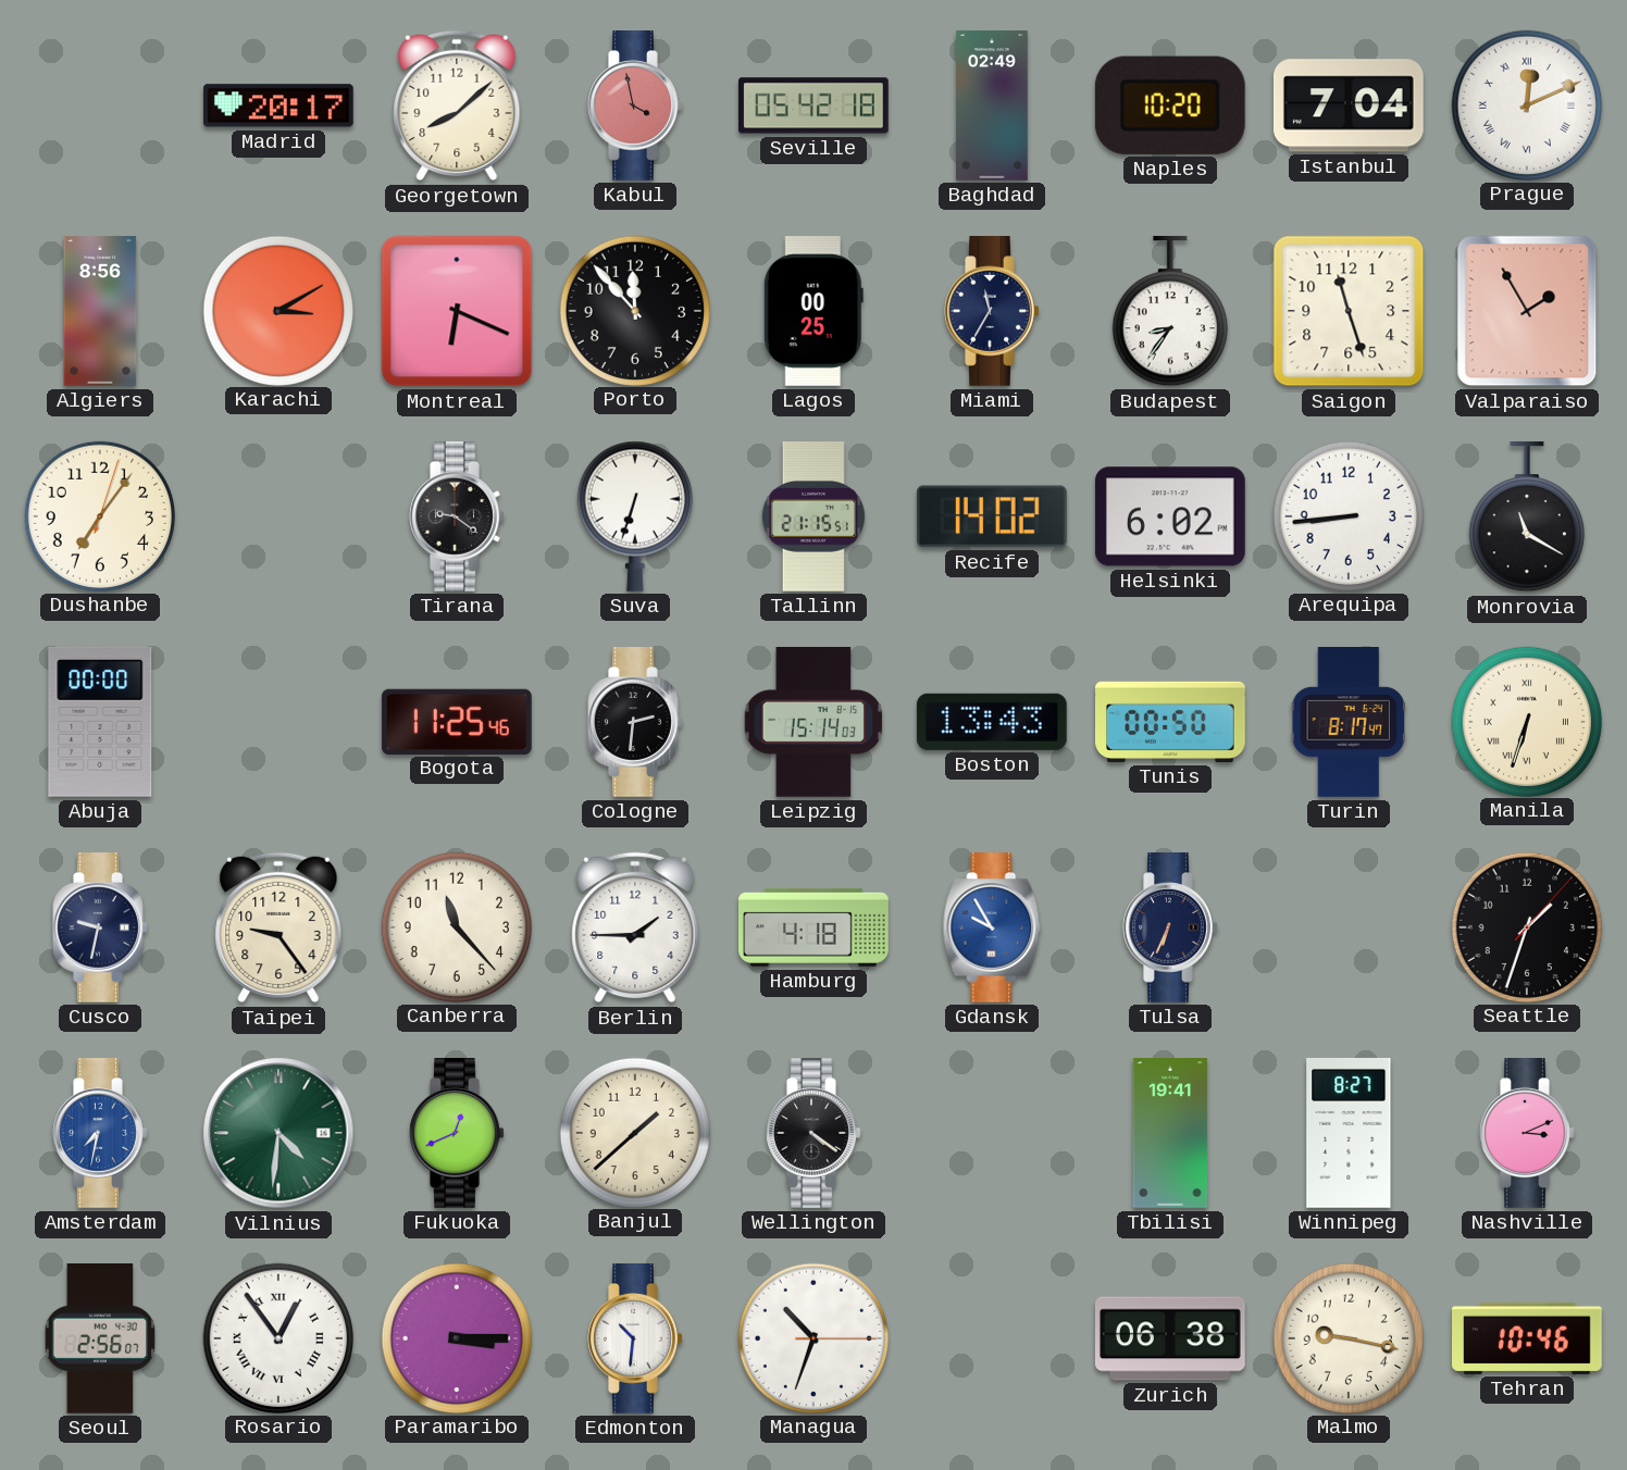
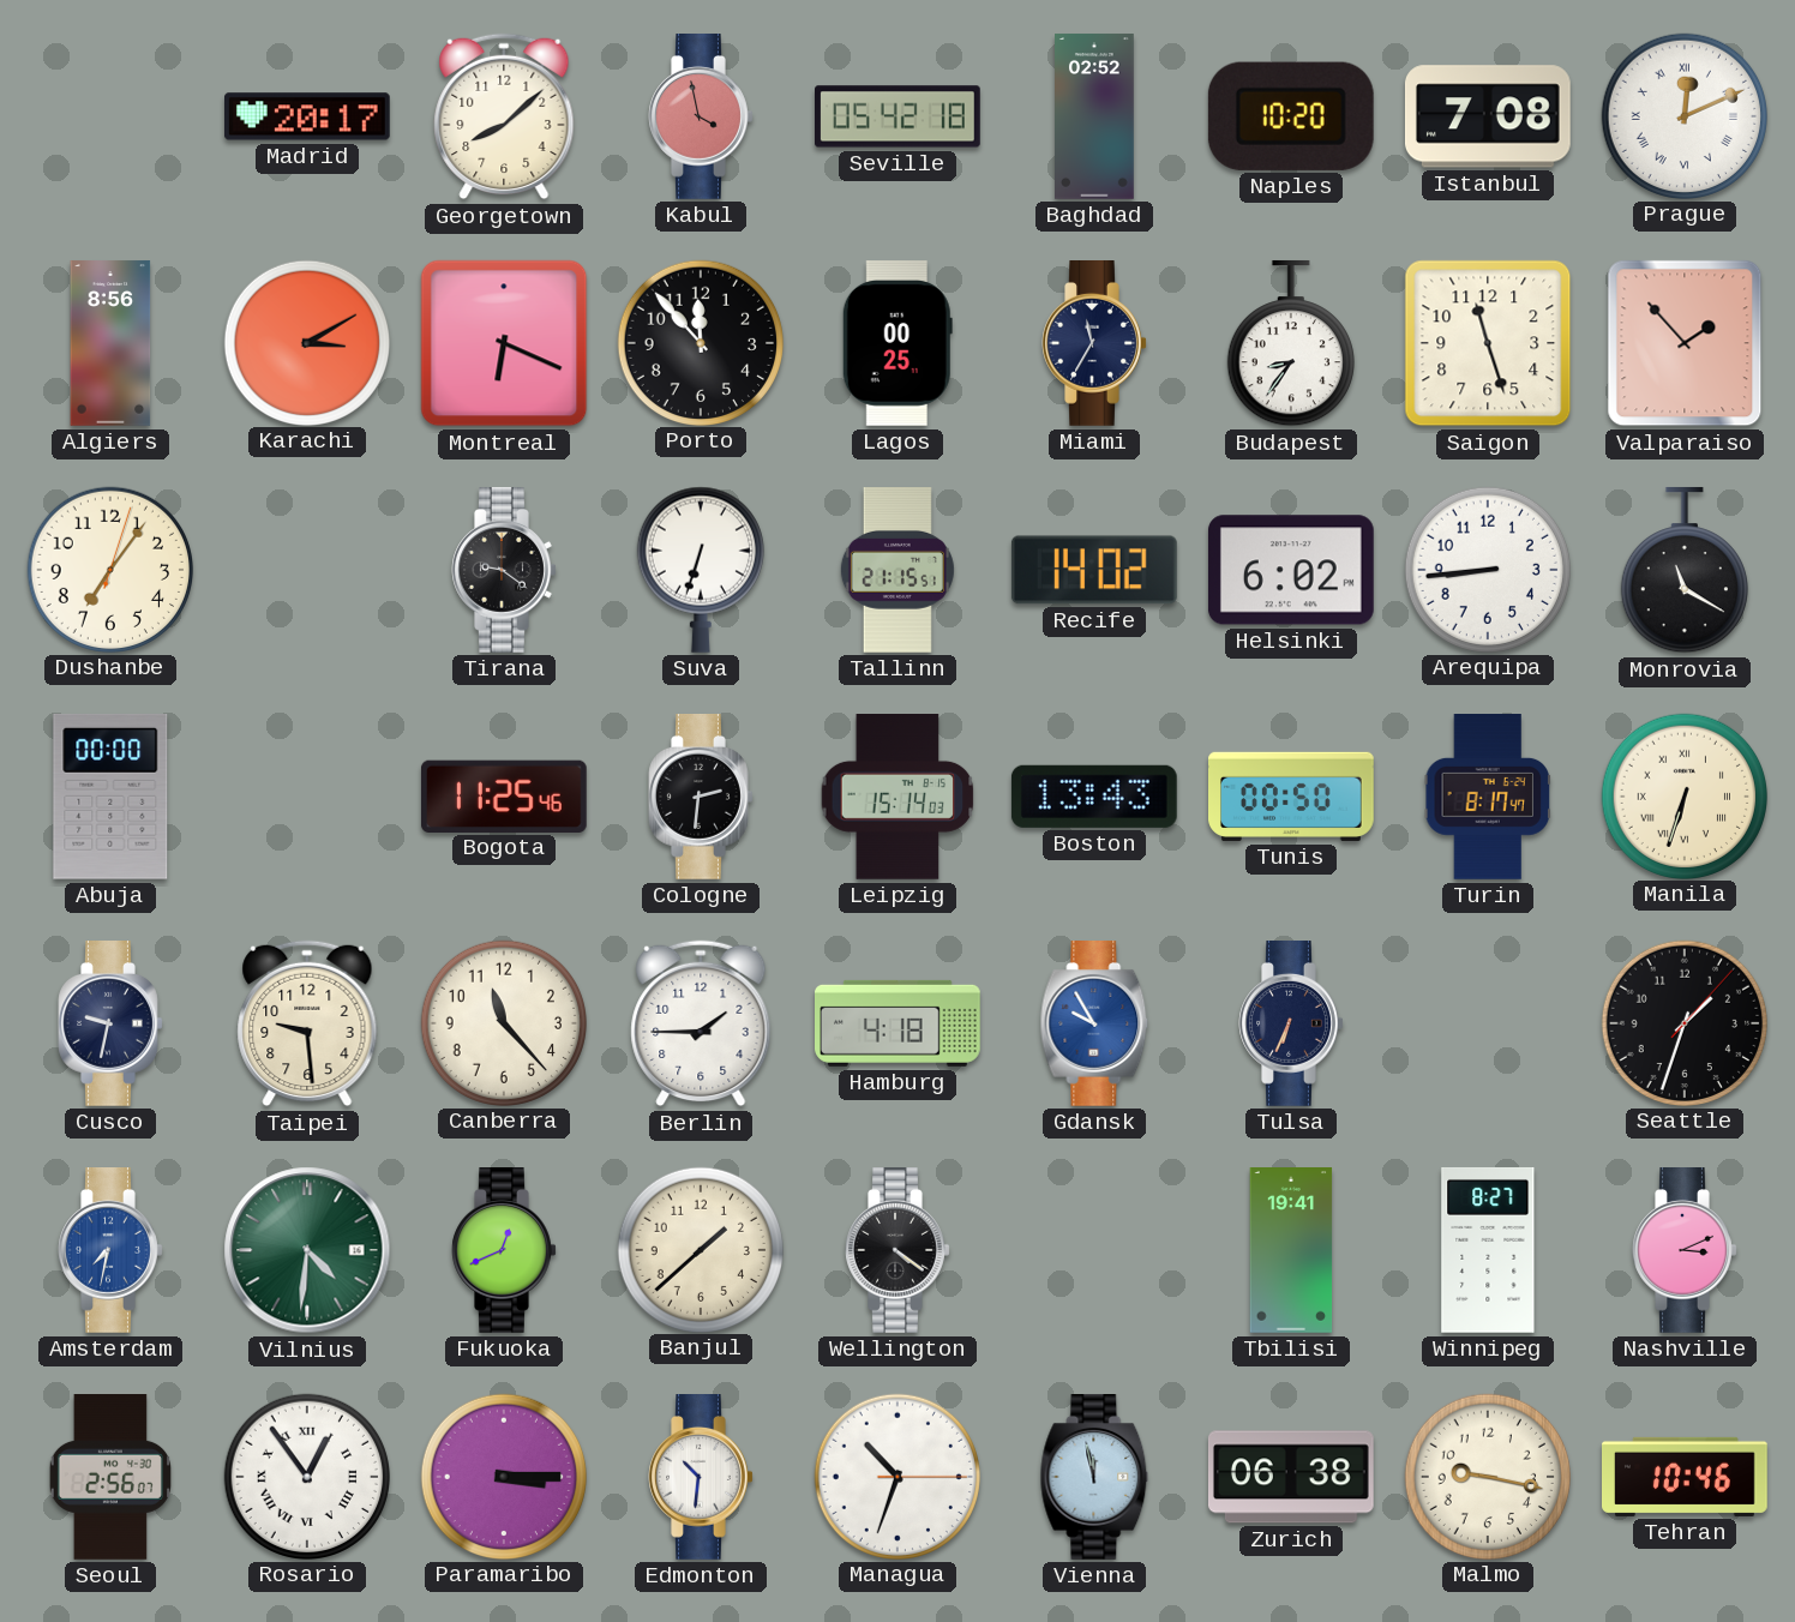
Baghdad: 02:49 -> 02:52
Istanbul: 7:04 -> 7:08
Valparaiso: 1:55 -> 1:53
Taipei: 9:24 -> 9:29
Vienna: none -> 11:58
